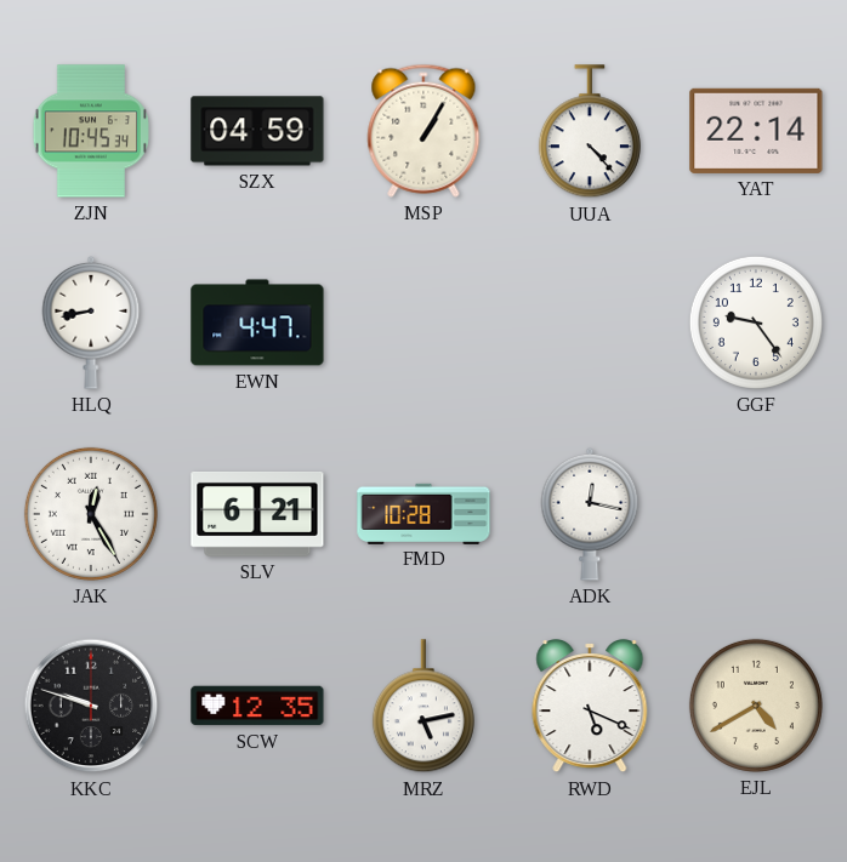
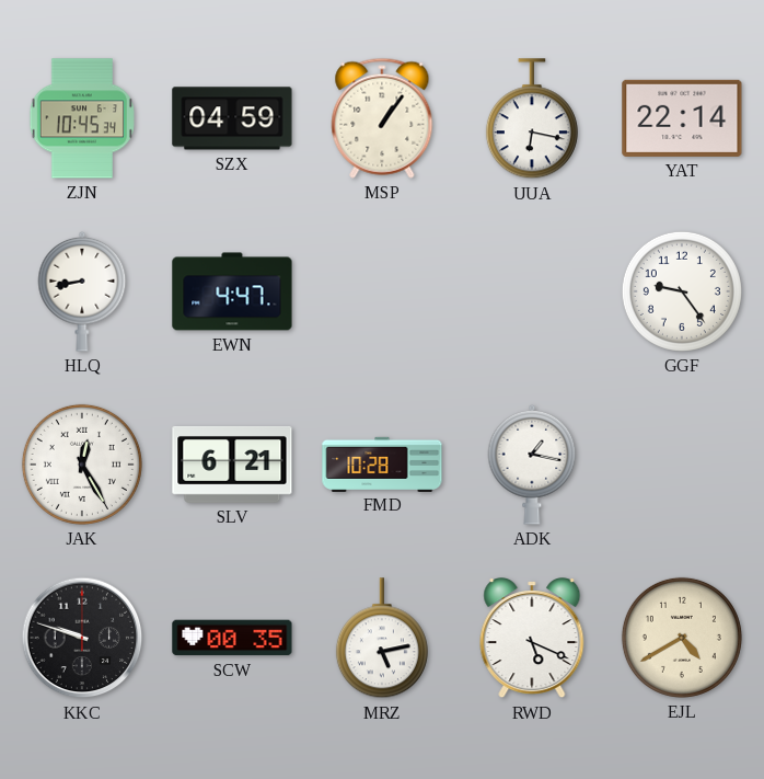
MSP: 1:05 -> 1:06
UUA: 4:23 -> 6:17
ADK: 12:17 -> 1:17
SCW: 12:35 -> 00:35
